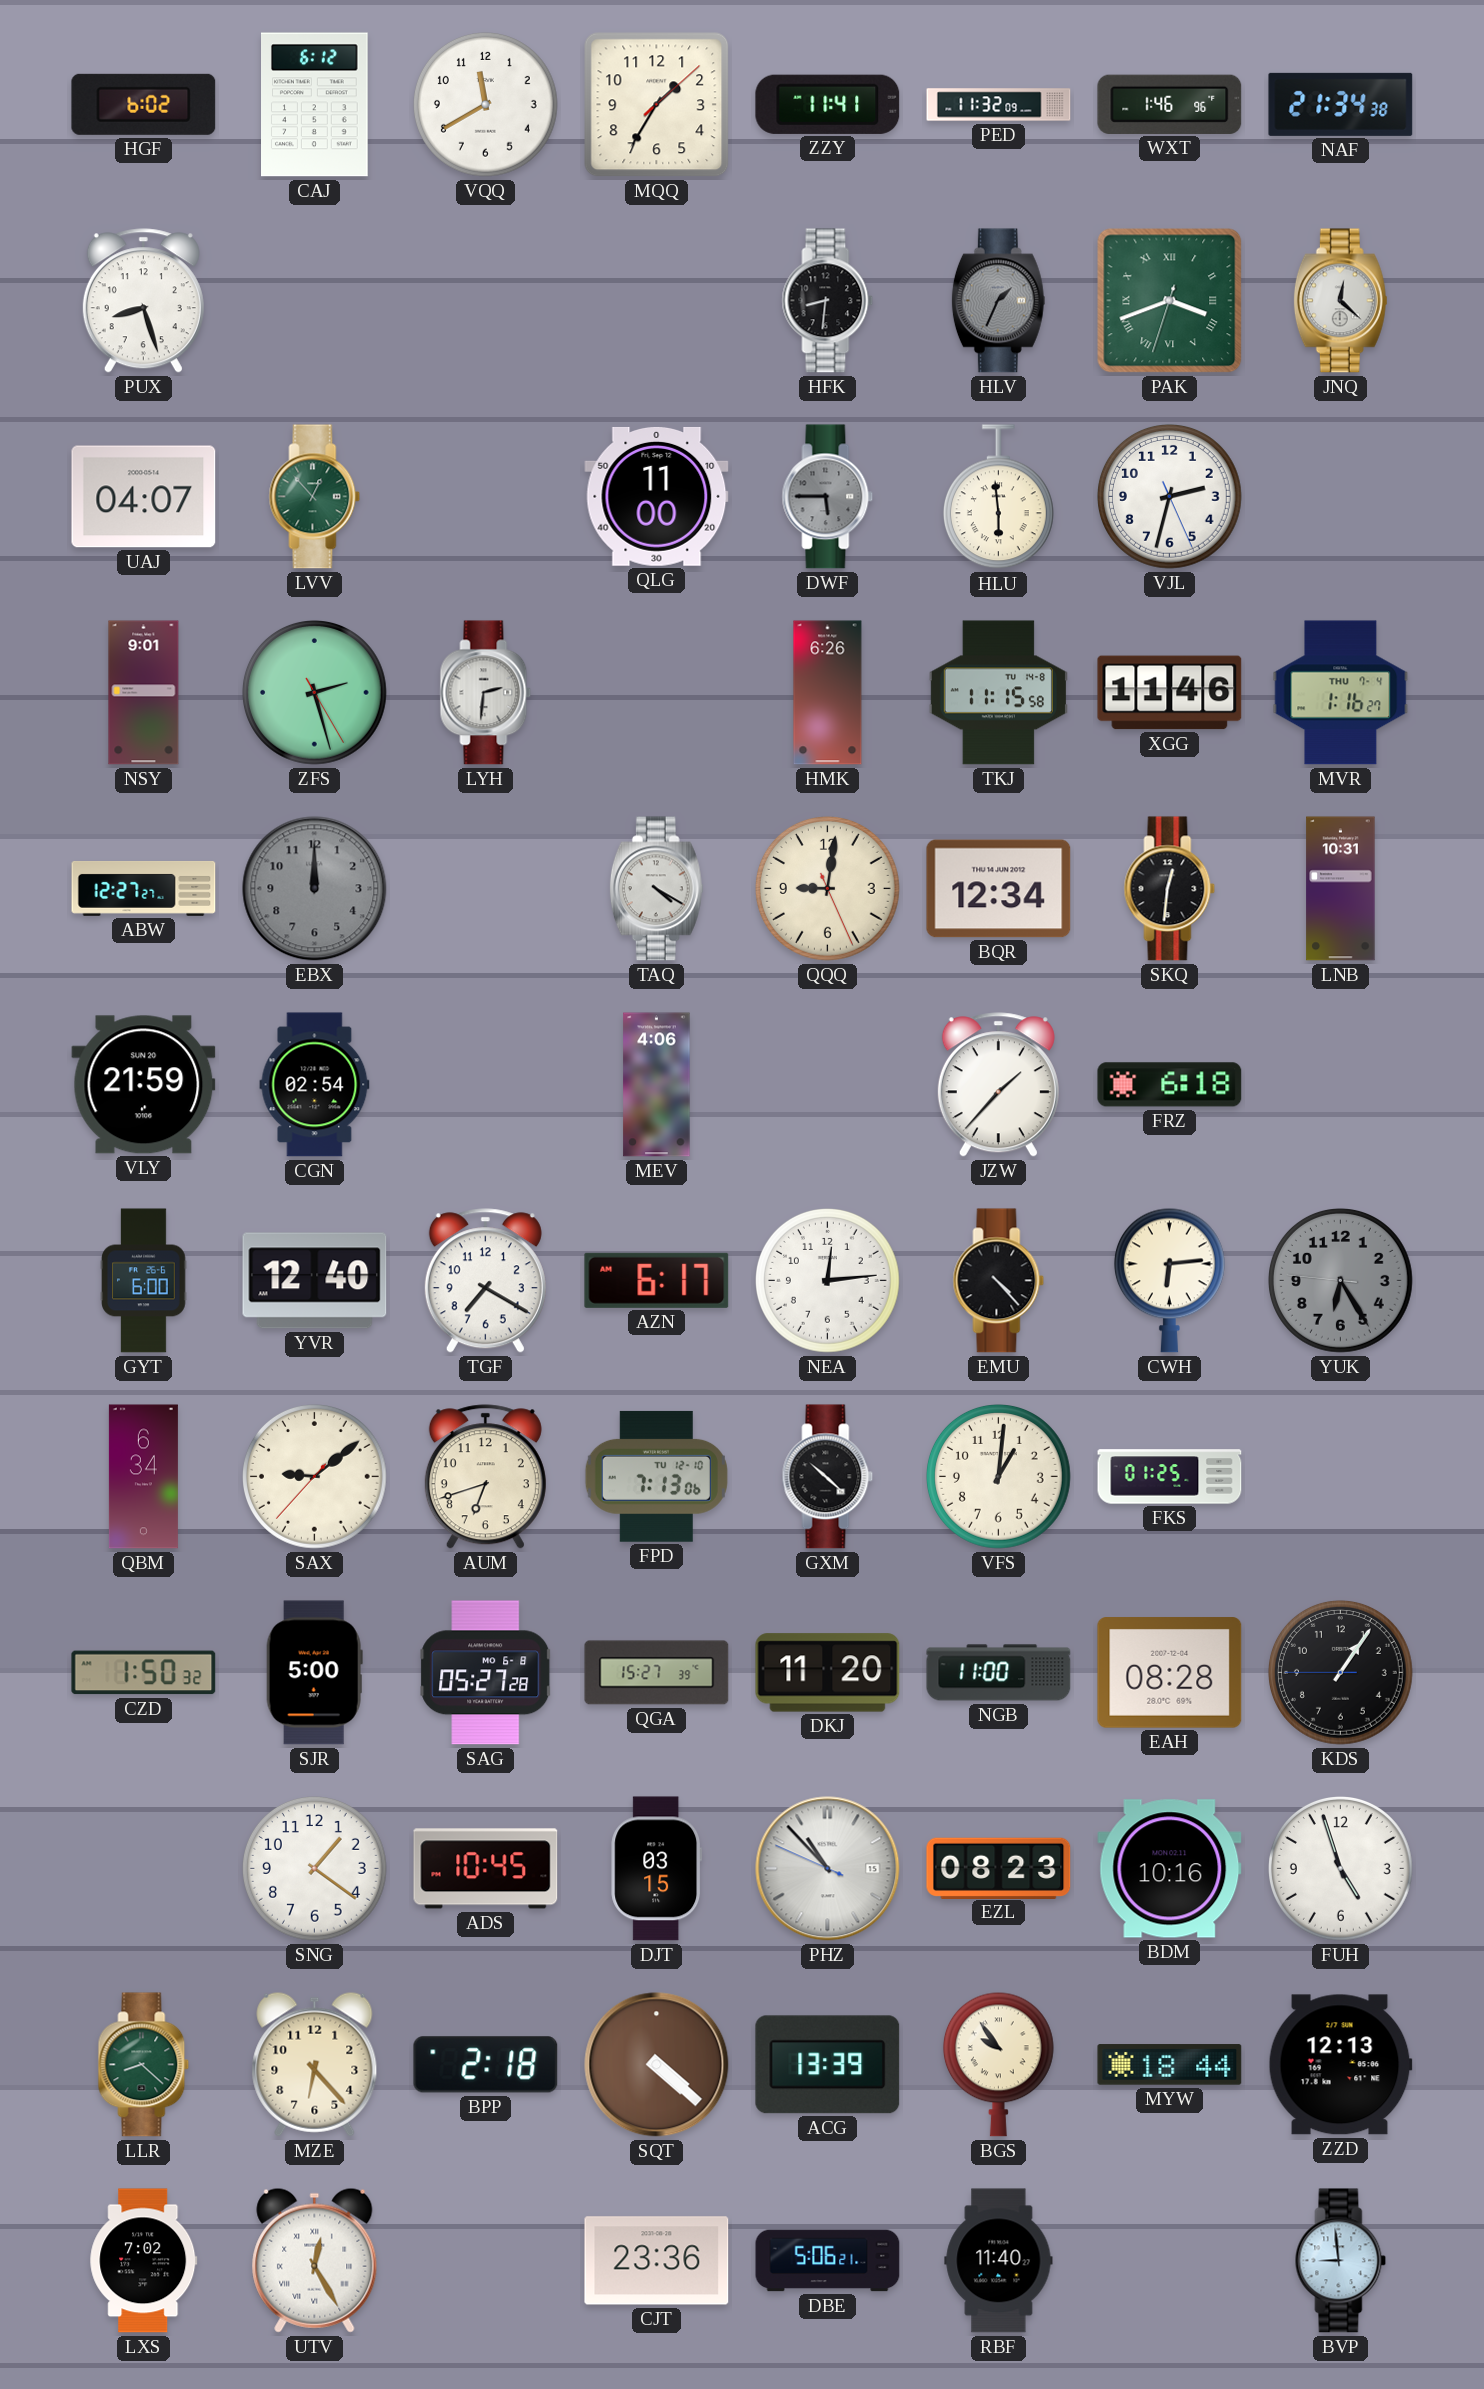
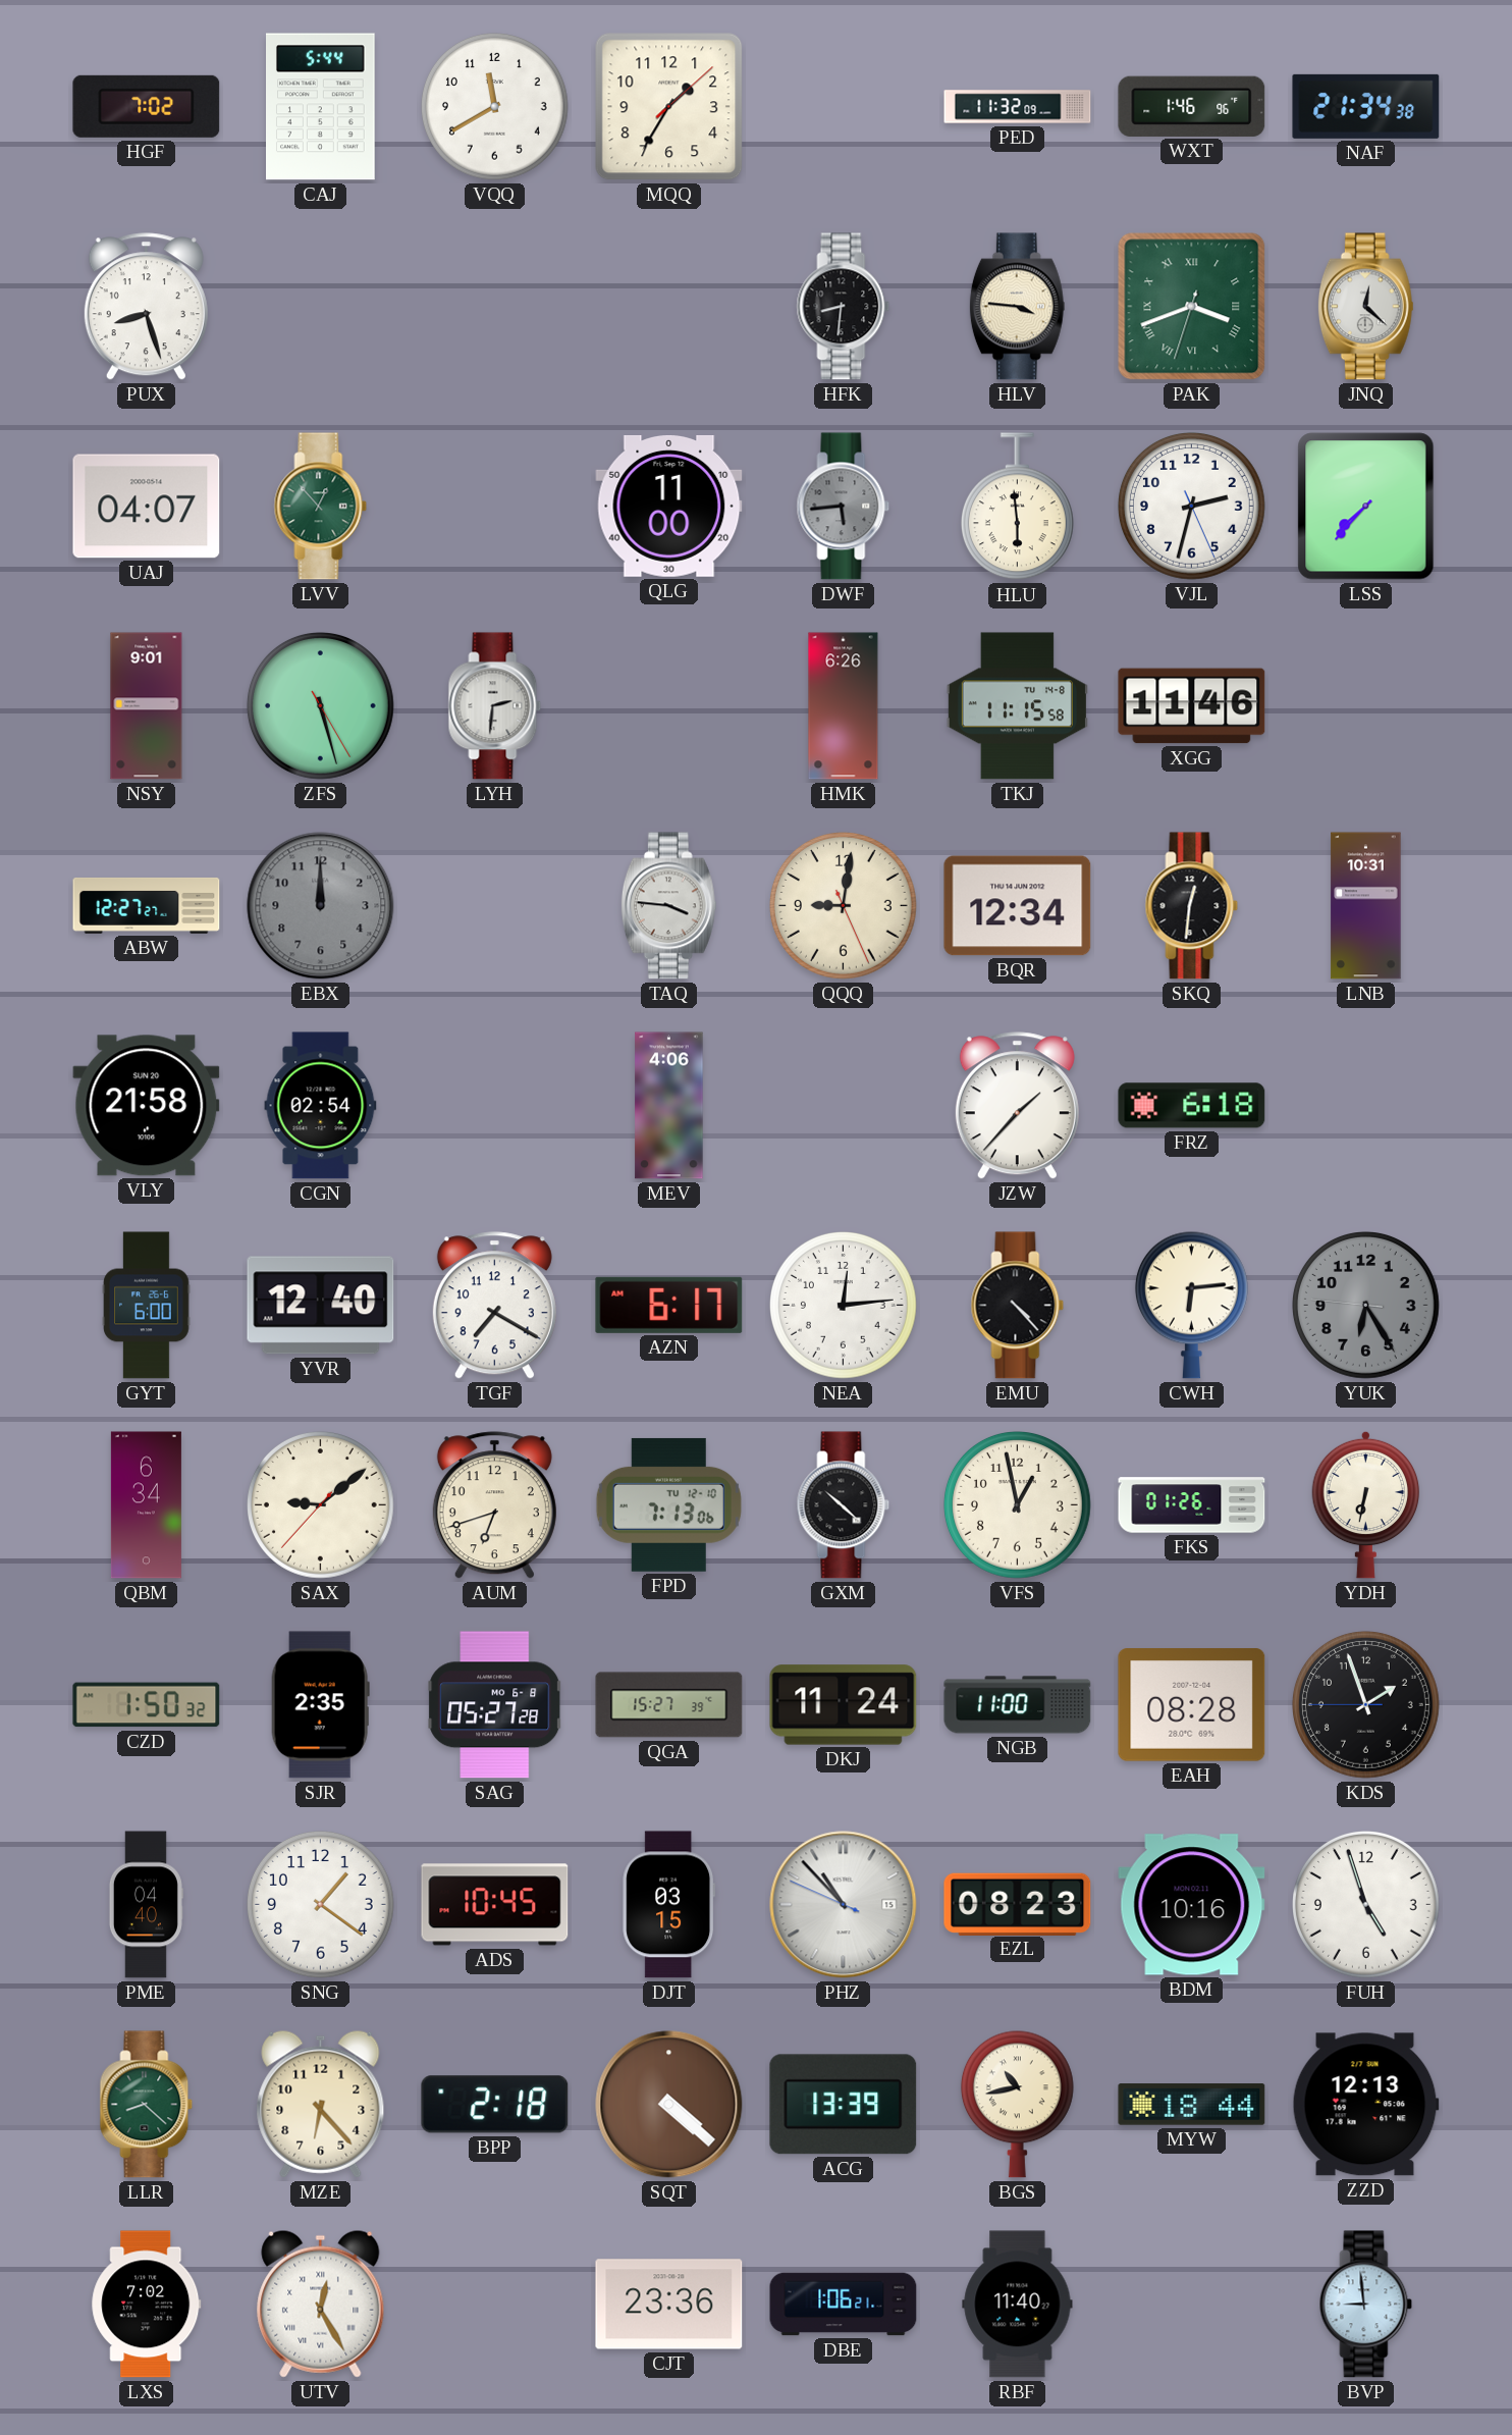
HGF: 6:02 -> 7:02
CAJ: 6:12 -> 5:44
ZZY: 11:41 -> none
HLV: 1:34 -> 3:46
HLV dial: grey -> cream
DWF: 5:45 -> 5:44
LSS: none -> 7:37
ZFS: 2:27 -> 5:27
MVR: 1:16 -> none
TAQ: 4:20 -> 3:46
VLY: 21:59 -> 21:58
VFS: 1:01 -> 12:58
FKS: 01:25 -> 01:26
YDH: none -> 6:32
SJR: 5:00 -> 2:35
DKJ: 11:20 -> 11:24
KDS: 1:05 -> 1:56
PME: none -> 04:40
BGS: 9:54 -> 10:43
DBE: 5:06 -> 1:06
